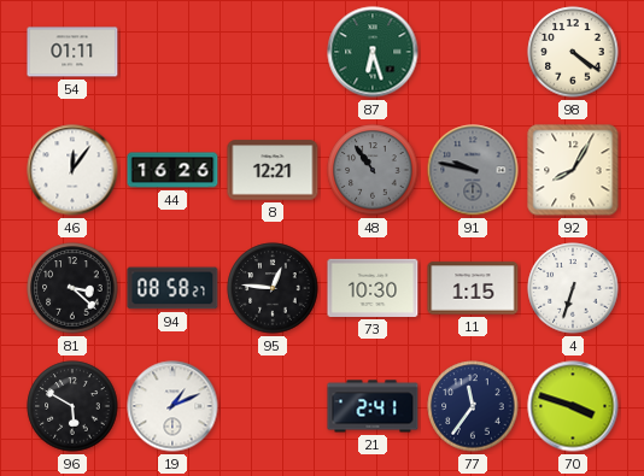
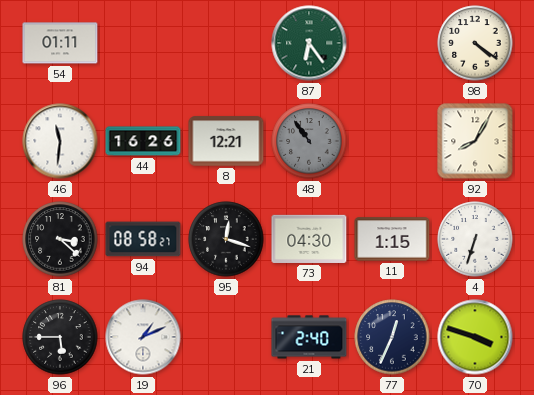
87: 6:27 -> 6:24
46: 12:06 -> 11:31
91: 9:47 -> none
95: 12:46 -> 12:18
73: 10:30 -> 04:30
96: 5:50 -> 5:45
21: 2:41 -> 2:40
77: 11:36 -> 12:34
